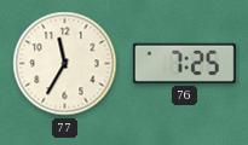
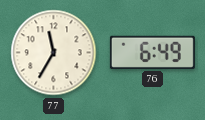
76: 7:25 -> 6:49
